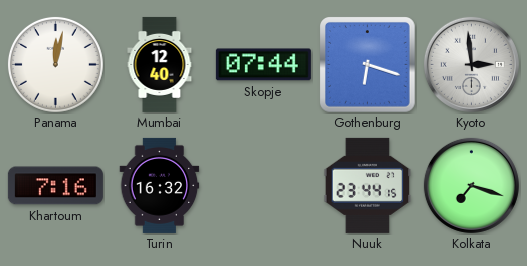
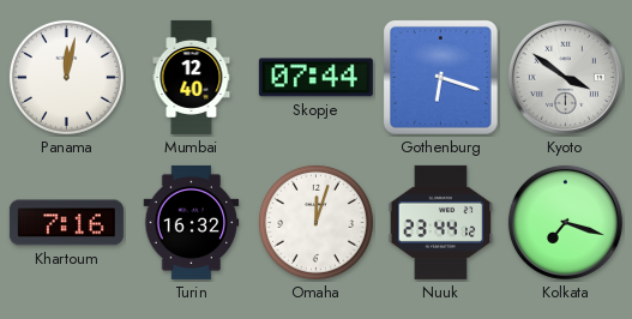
Kyoto: 2:59 -> 3:51
Omaha: none -> 12:03
Nuuk: 23:44:15 -> 23:44:12
